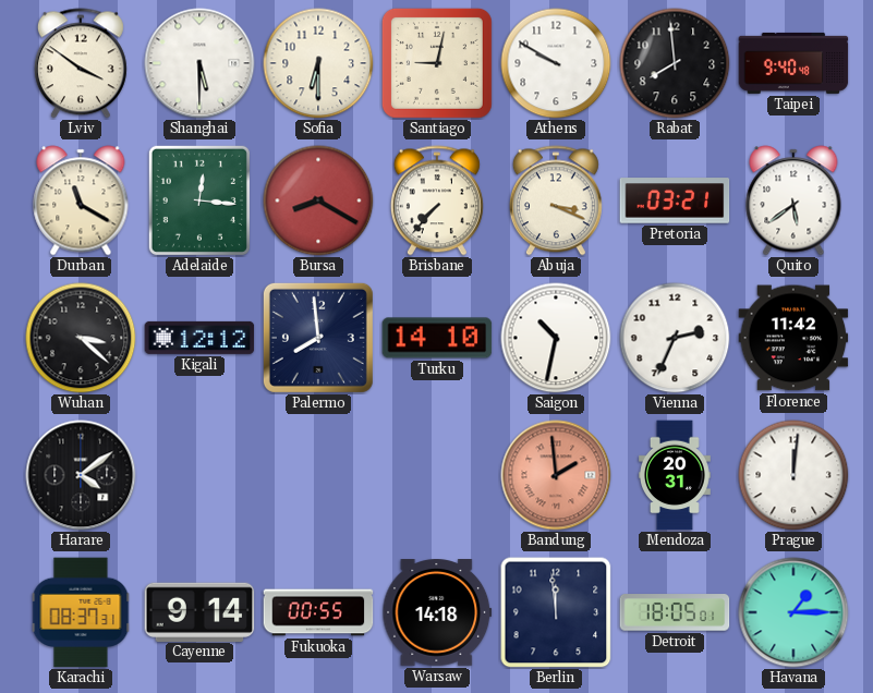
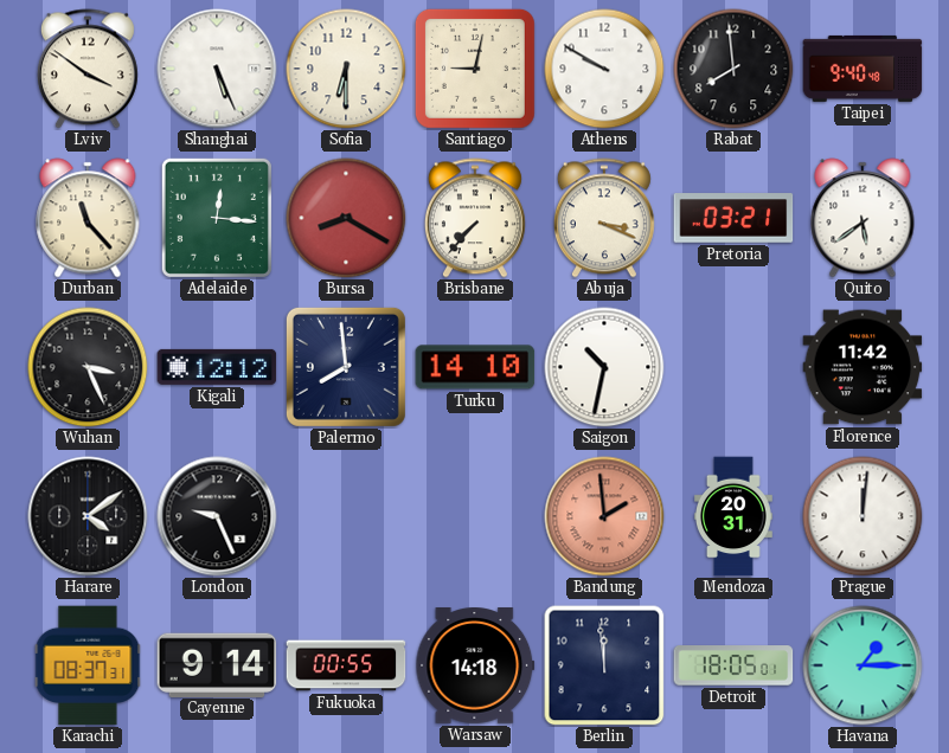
Shanghai: 5:30 -> 5:26
Durban: 11:20 -> 11:23
Wuhan: 3:22 -> 3:26
Vienna: 2:34 -> none
London: none -> 9:26
